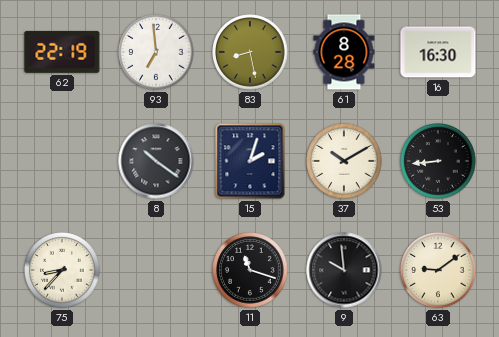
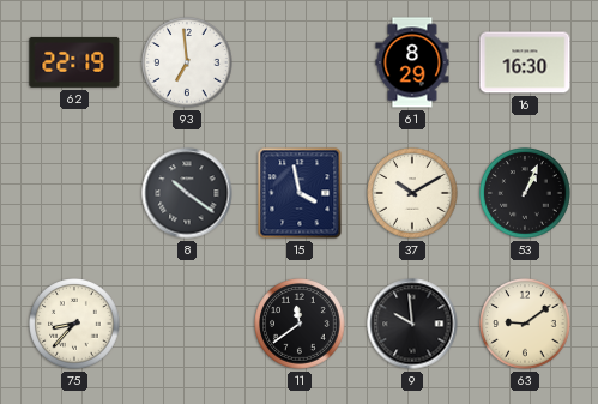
83: 8:28 -> none
61: 8:28 -> 8:29
15: 2:03 -> 3:58
53: 8:44 -> 1:04
11: 11:18 -> 11:39
